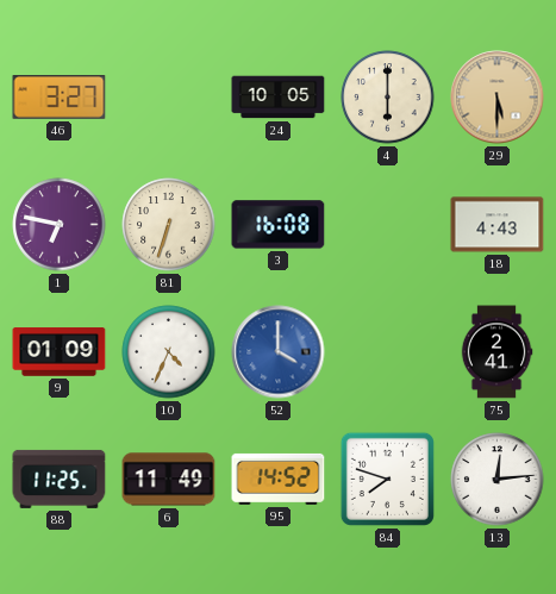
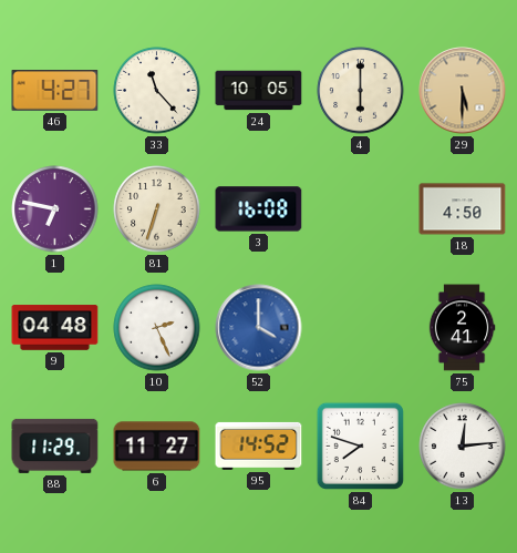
46: 3:27 -> 4:27
33: none -> 11:23
18: 4:43 -> 4:50
9: 01:09 -> 04:48
10: 4:34 -> 2:26
88: 11:25 -> 11:29
6: 11:49 -> 11:27
